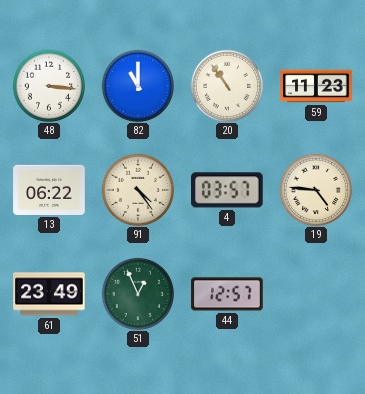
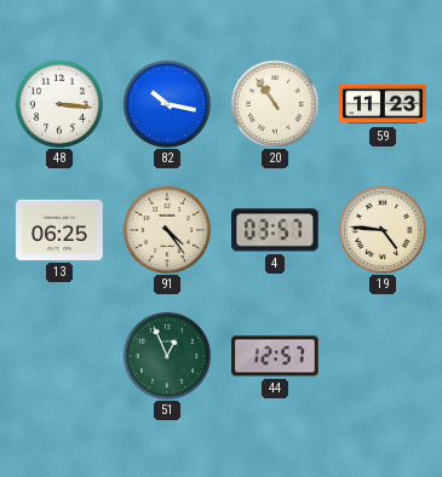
82: 11:00 -> 10:17
13: 06:22 -> 06:25
61: 23:49 -> none
